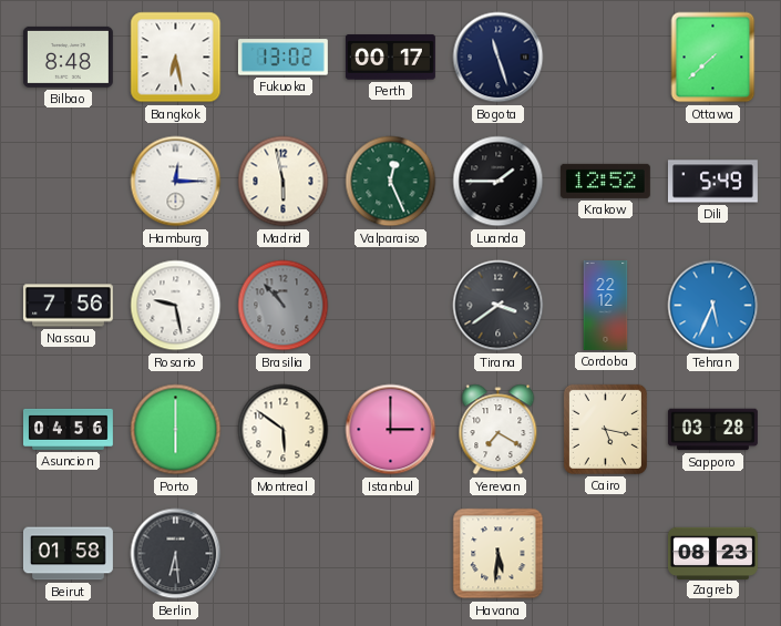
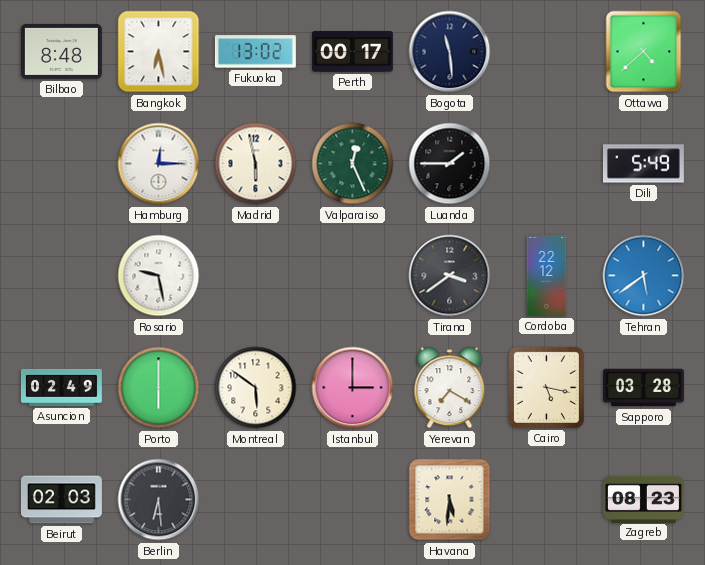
Bogota: 11:27 -> 11:29
Ottawa: 7:38 -> 4:38
Krakow: 12:52 -> none
Nassau: 7:56 -> none
Brasilia: 10:53 -> none
Tehran: 5:34 -> 5:39
Asuncion: 04:56 -> 02:49
Beirut: 01:58 -> 02:03
